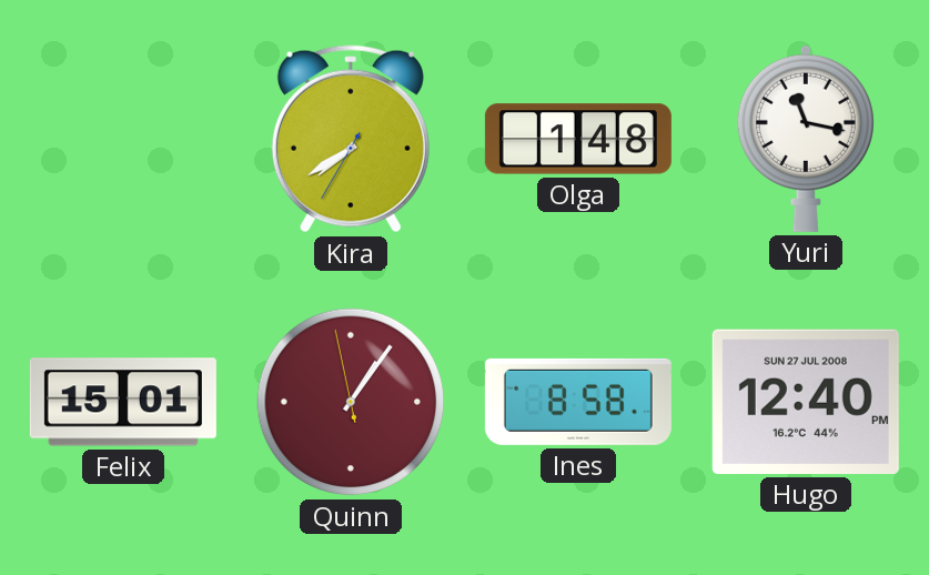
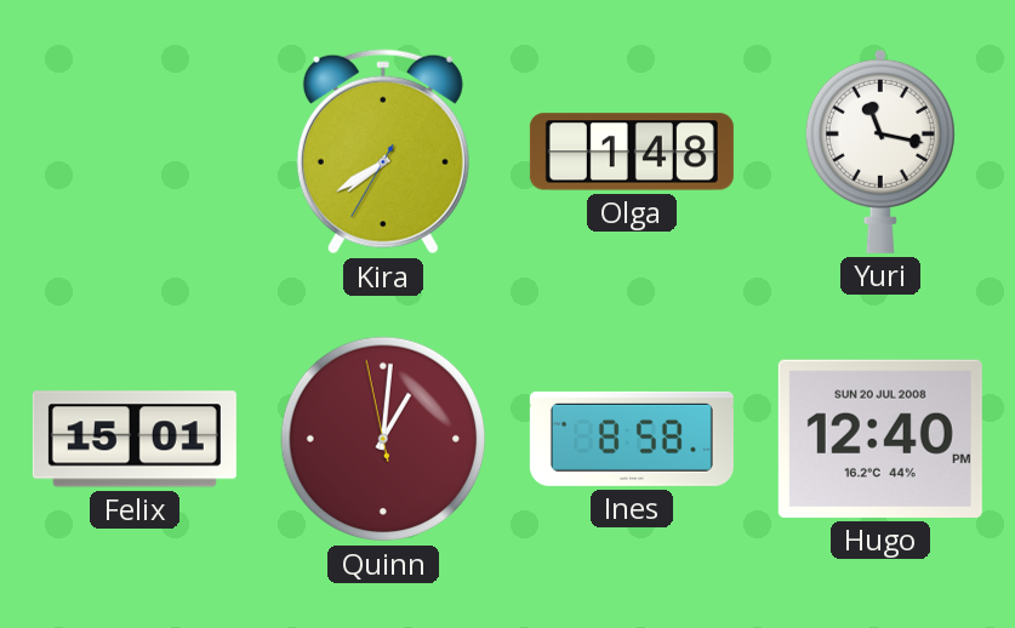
Quinn: 1:05 -> 1:00
Hugo date: SUN 27 JUL 2008 -> SUN 20 JUL 2008
